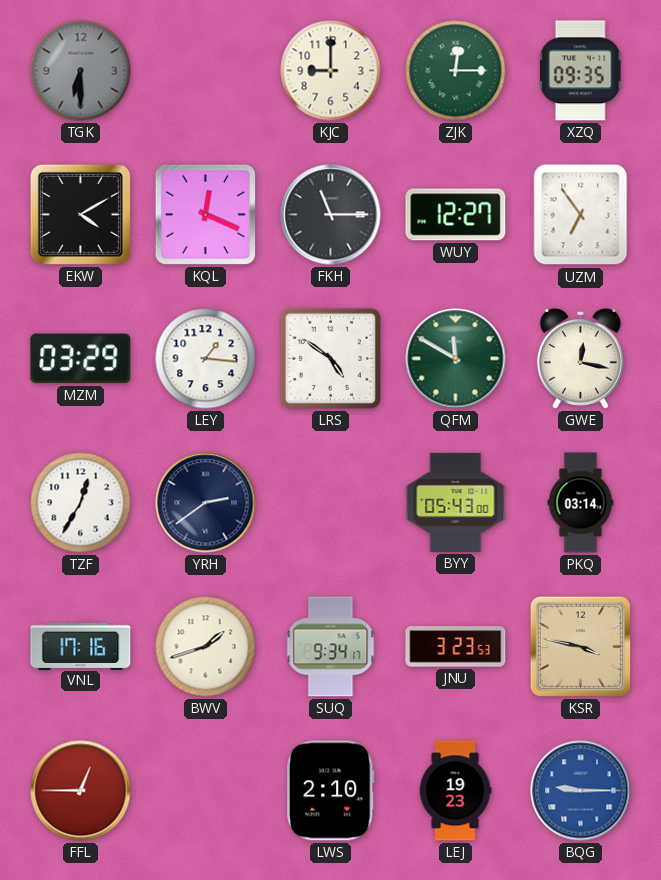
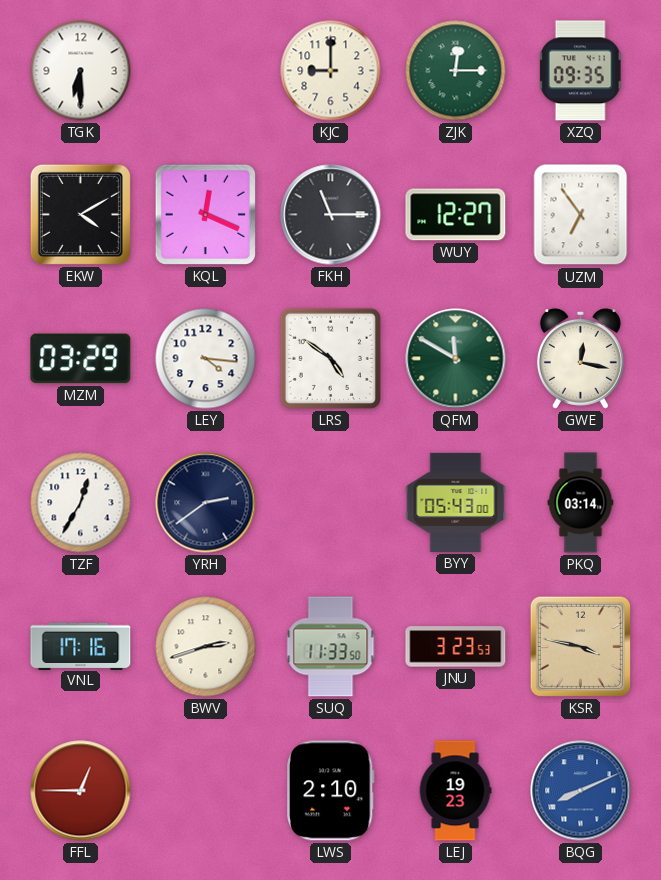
TGK dial: grey -> white
LEY: 1:16 -> 4:16
BWV: 1:42 -> 2:42
SUQ: 9:34 -> 11:33
BQG: 9:15 -> 8:11
